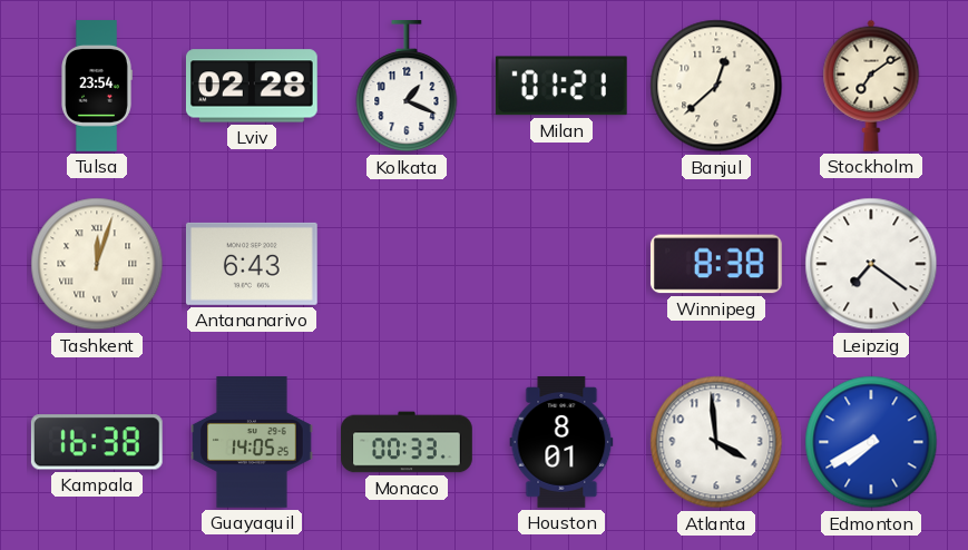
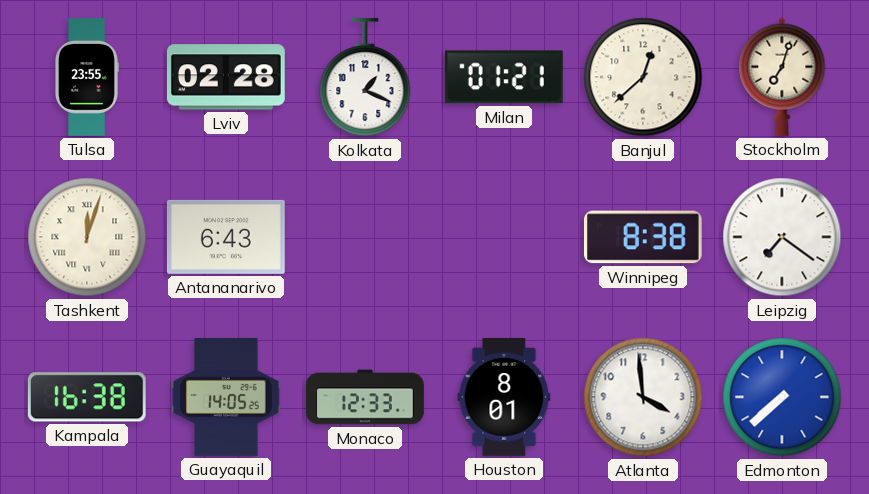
Tulsa: 23:54 -> 23:55
Stockholm: 7:09 -> 7:03
Monaco: 00:33 -> 12:33
Edmonton: 7:40 -> 7:38
